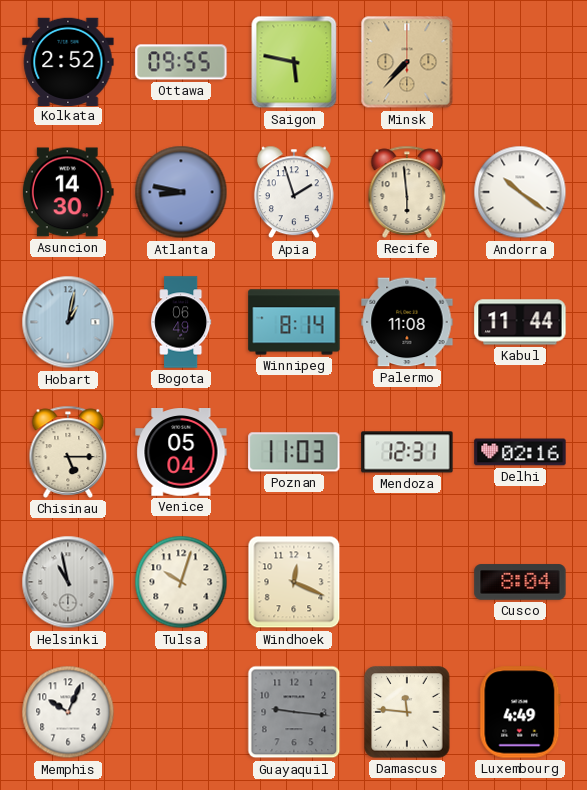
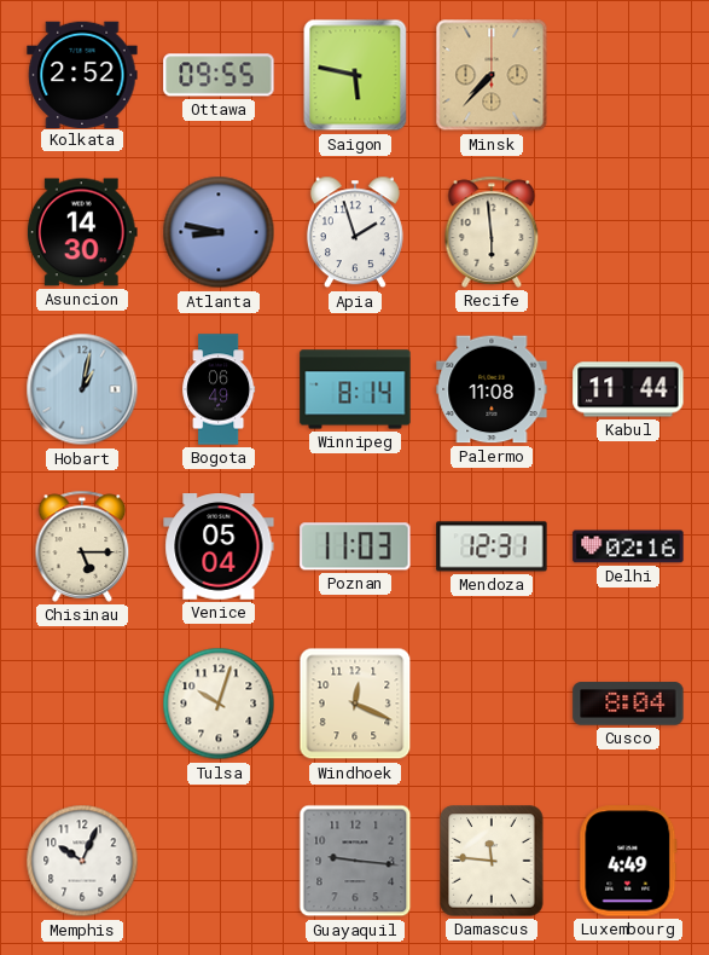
Andorra: 10:21 -> none
Helsinki: 10:58 -> none
